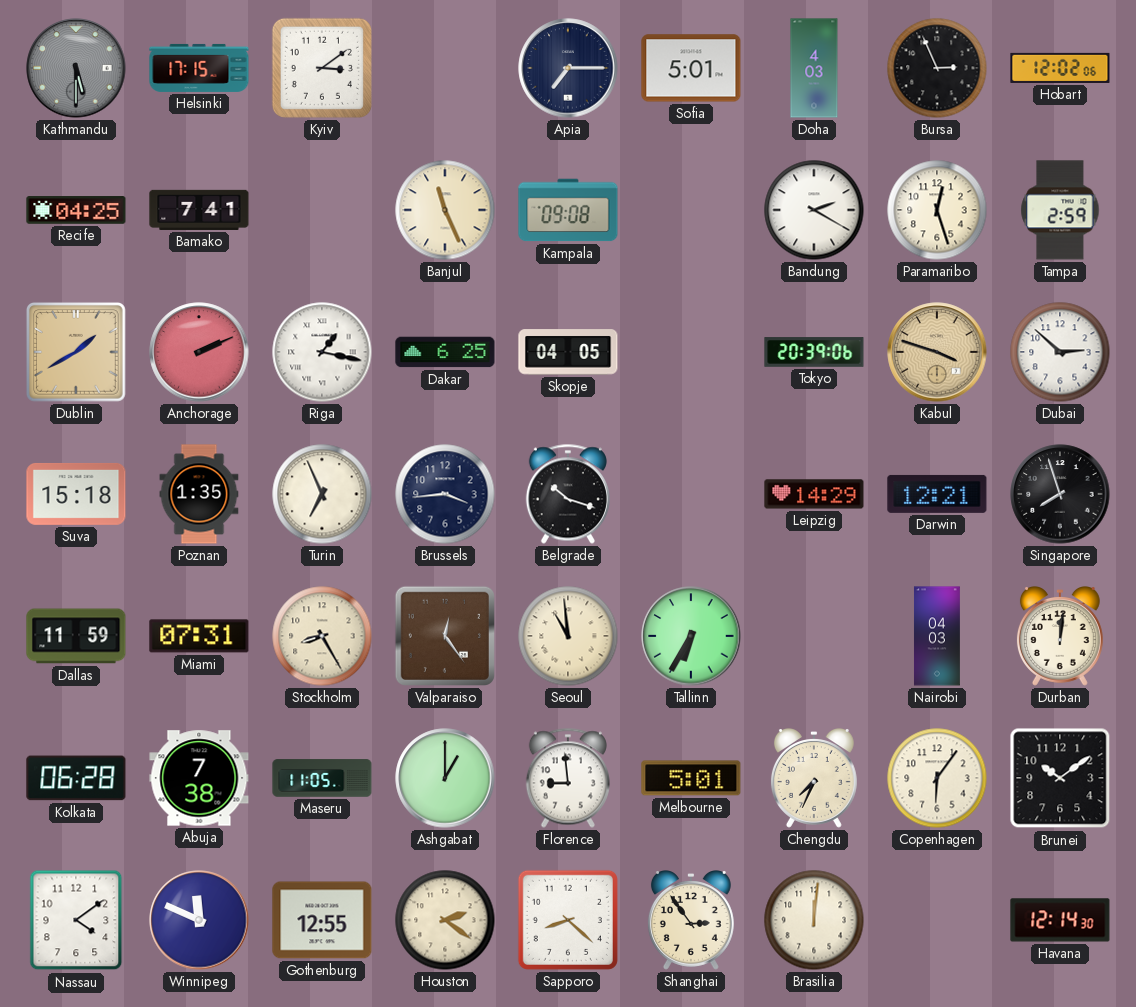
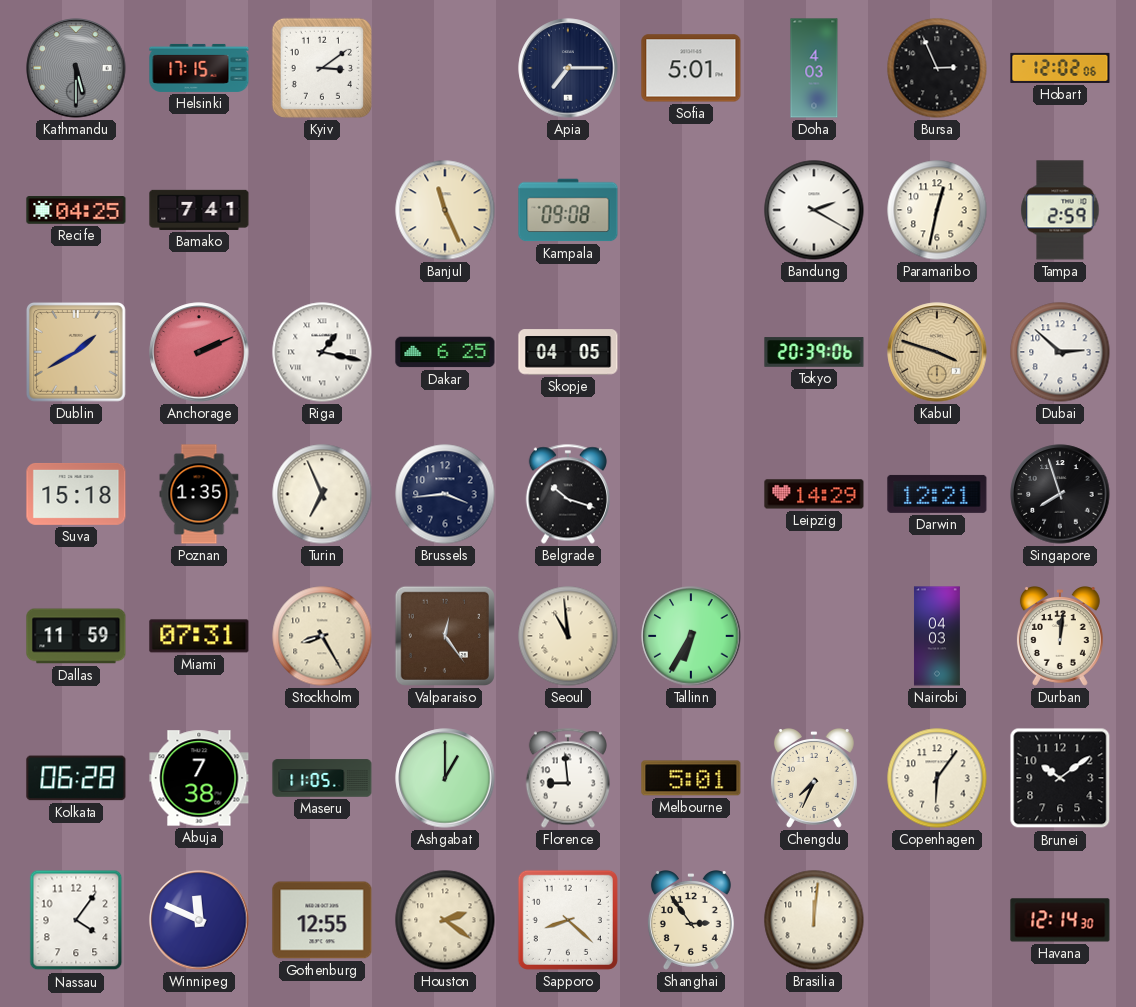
Paramaribo: 12:27 -> 12:32
Nassau: 4:09 -> 4:06
